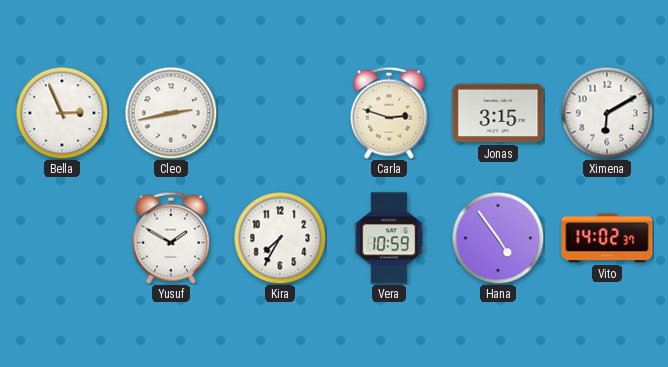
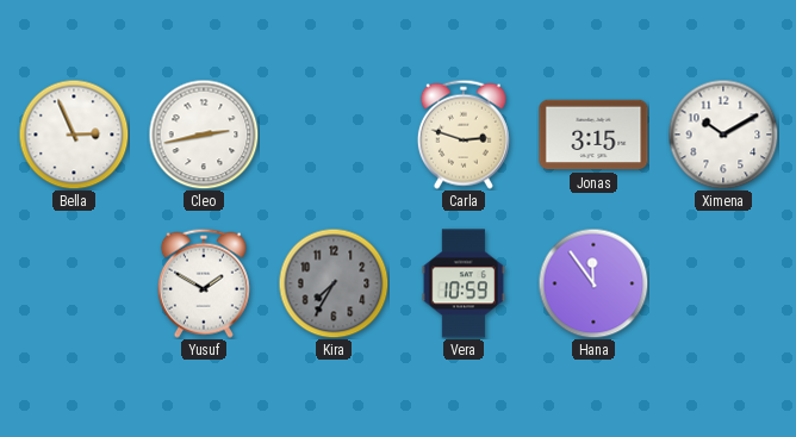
Ximena: 6:10 -> 10:10
Kira dial: white -> grey
Hana: 4:54 -> 11:54
Vito: 14:02 -> none
